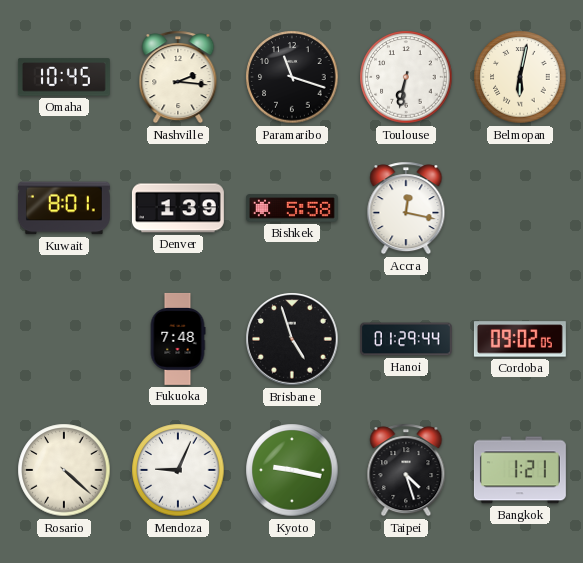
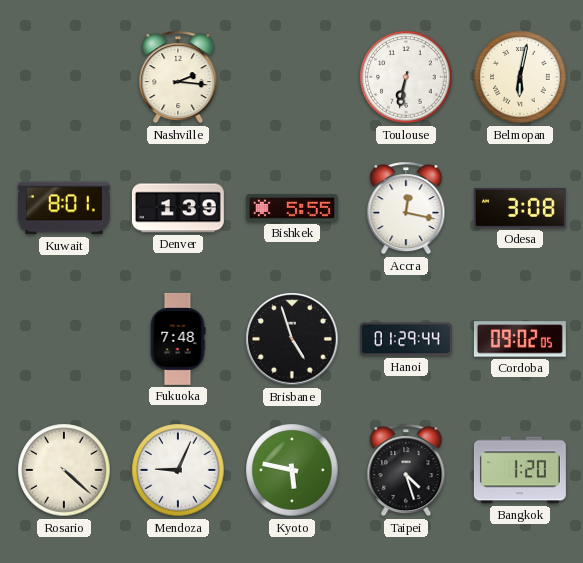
Omaha: 10:45 -> none
Paramaribo: 11:18 -> none
Bishkek: 5:58 -> 5:55
Odesa: none -> 3:08
Kyoto: 9:17 -> 5:47
Bangkok: 1:21 -> 1:20
